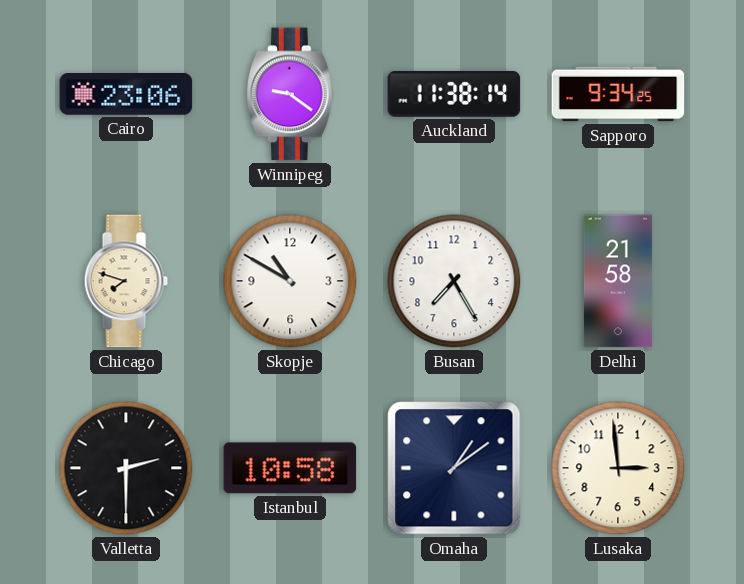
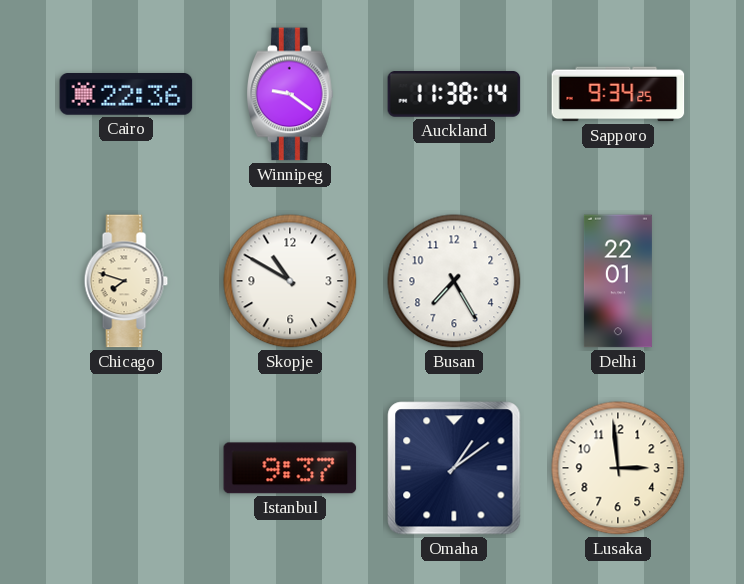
Cairo: 23:06 -> 22:36
Delhi: 21:58 -> 22:01
Valletta: 2:30 -> none
Istanbul: 10:58 -> 9:37
